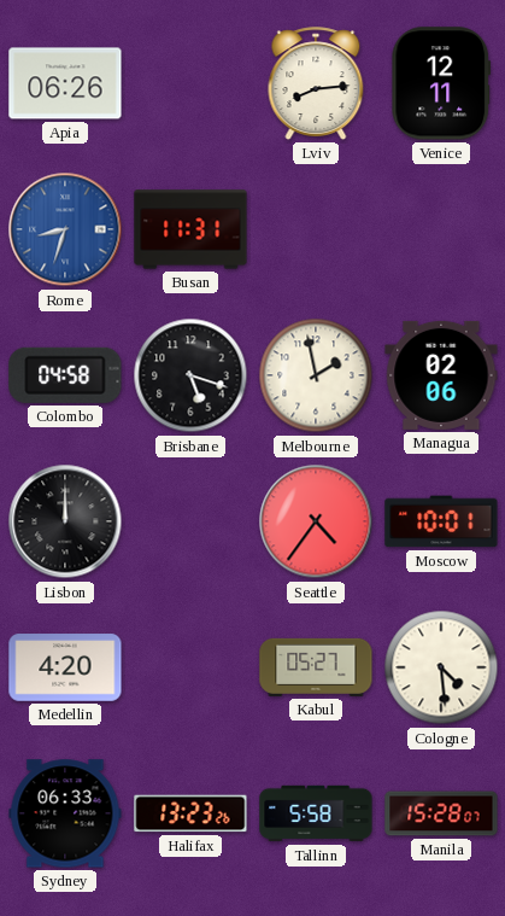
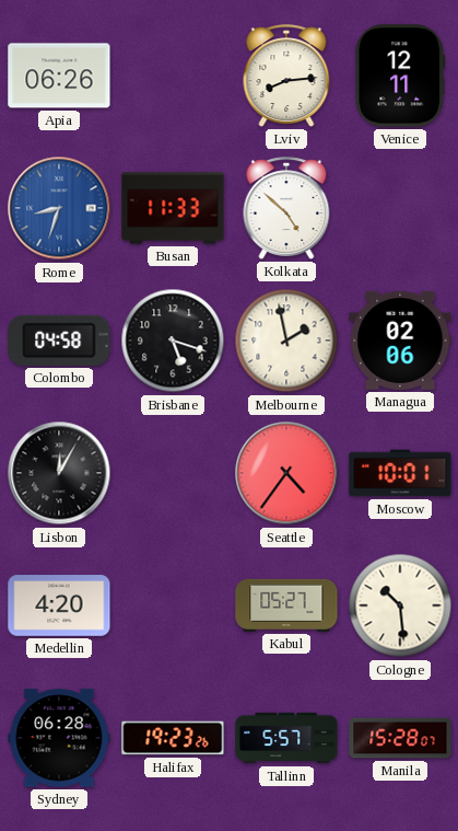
Busan: 11:31 -> 11:33
Kolkata: none -> 4:52
Lisbon: 12:00 -> 12:05
Cologne: 4:29 -> 10:29
Sydney: 06:33 -> 06:28
Halifax: 13:23 -> 19:23
Tallinn: 5:58 -> 5:57
